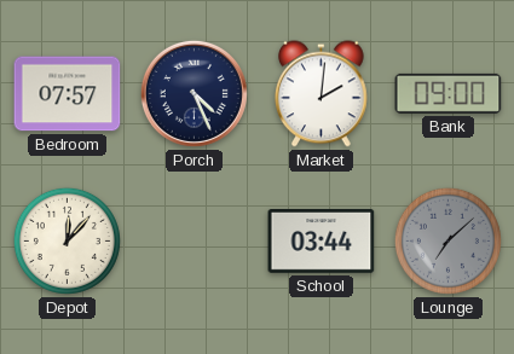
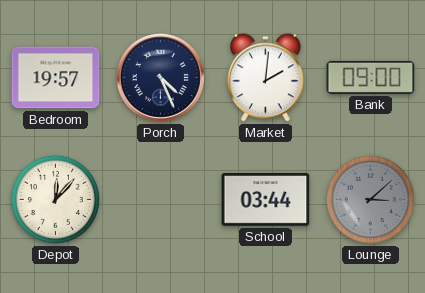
Bedroom: 07:57 -> 19:57
Lounge: 7:08 -> 3:08
